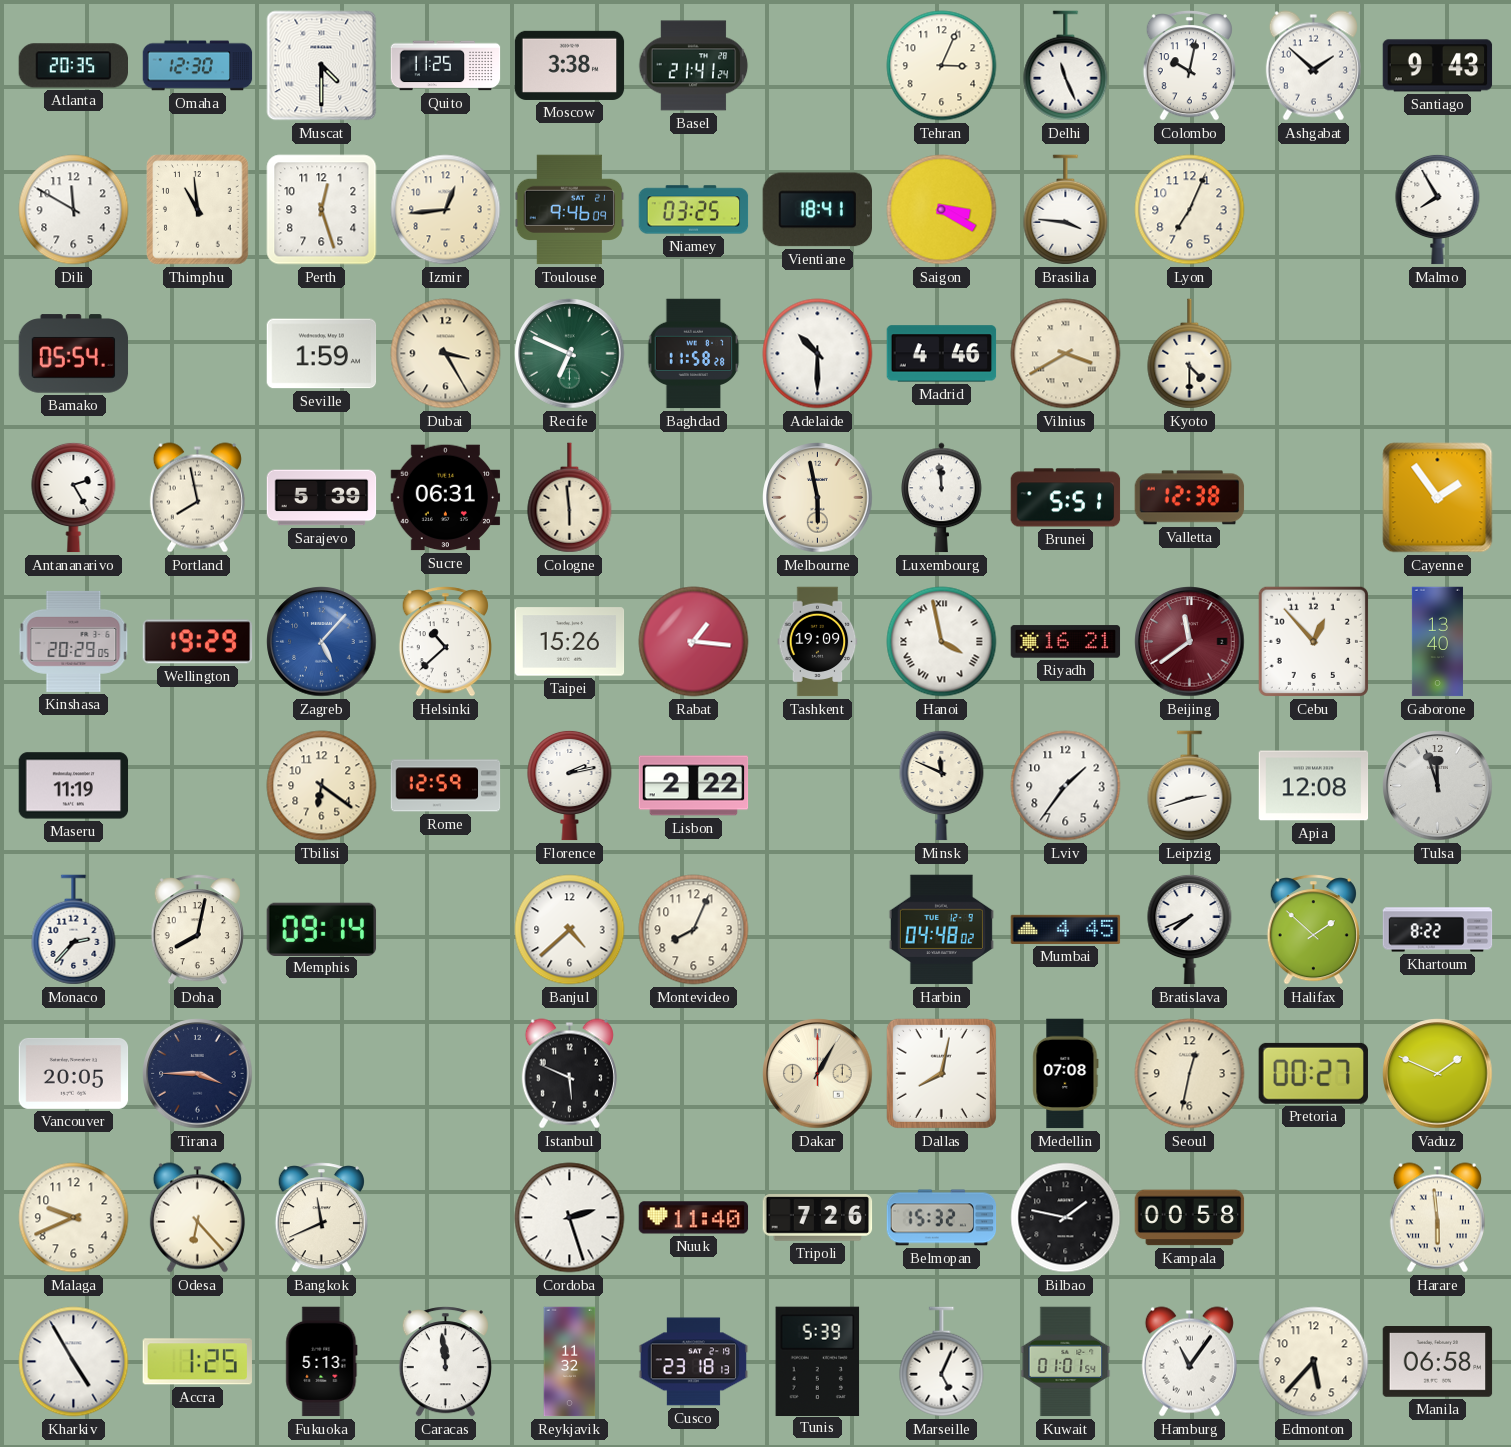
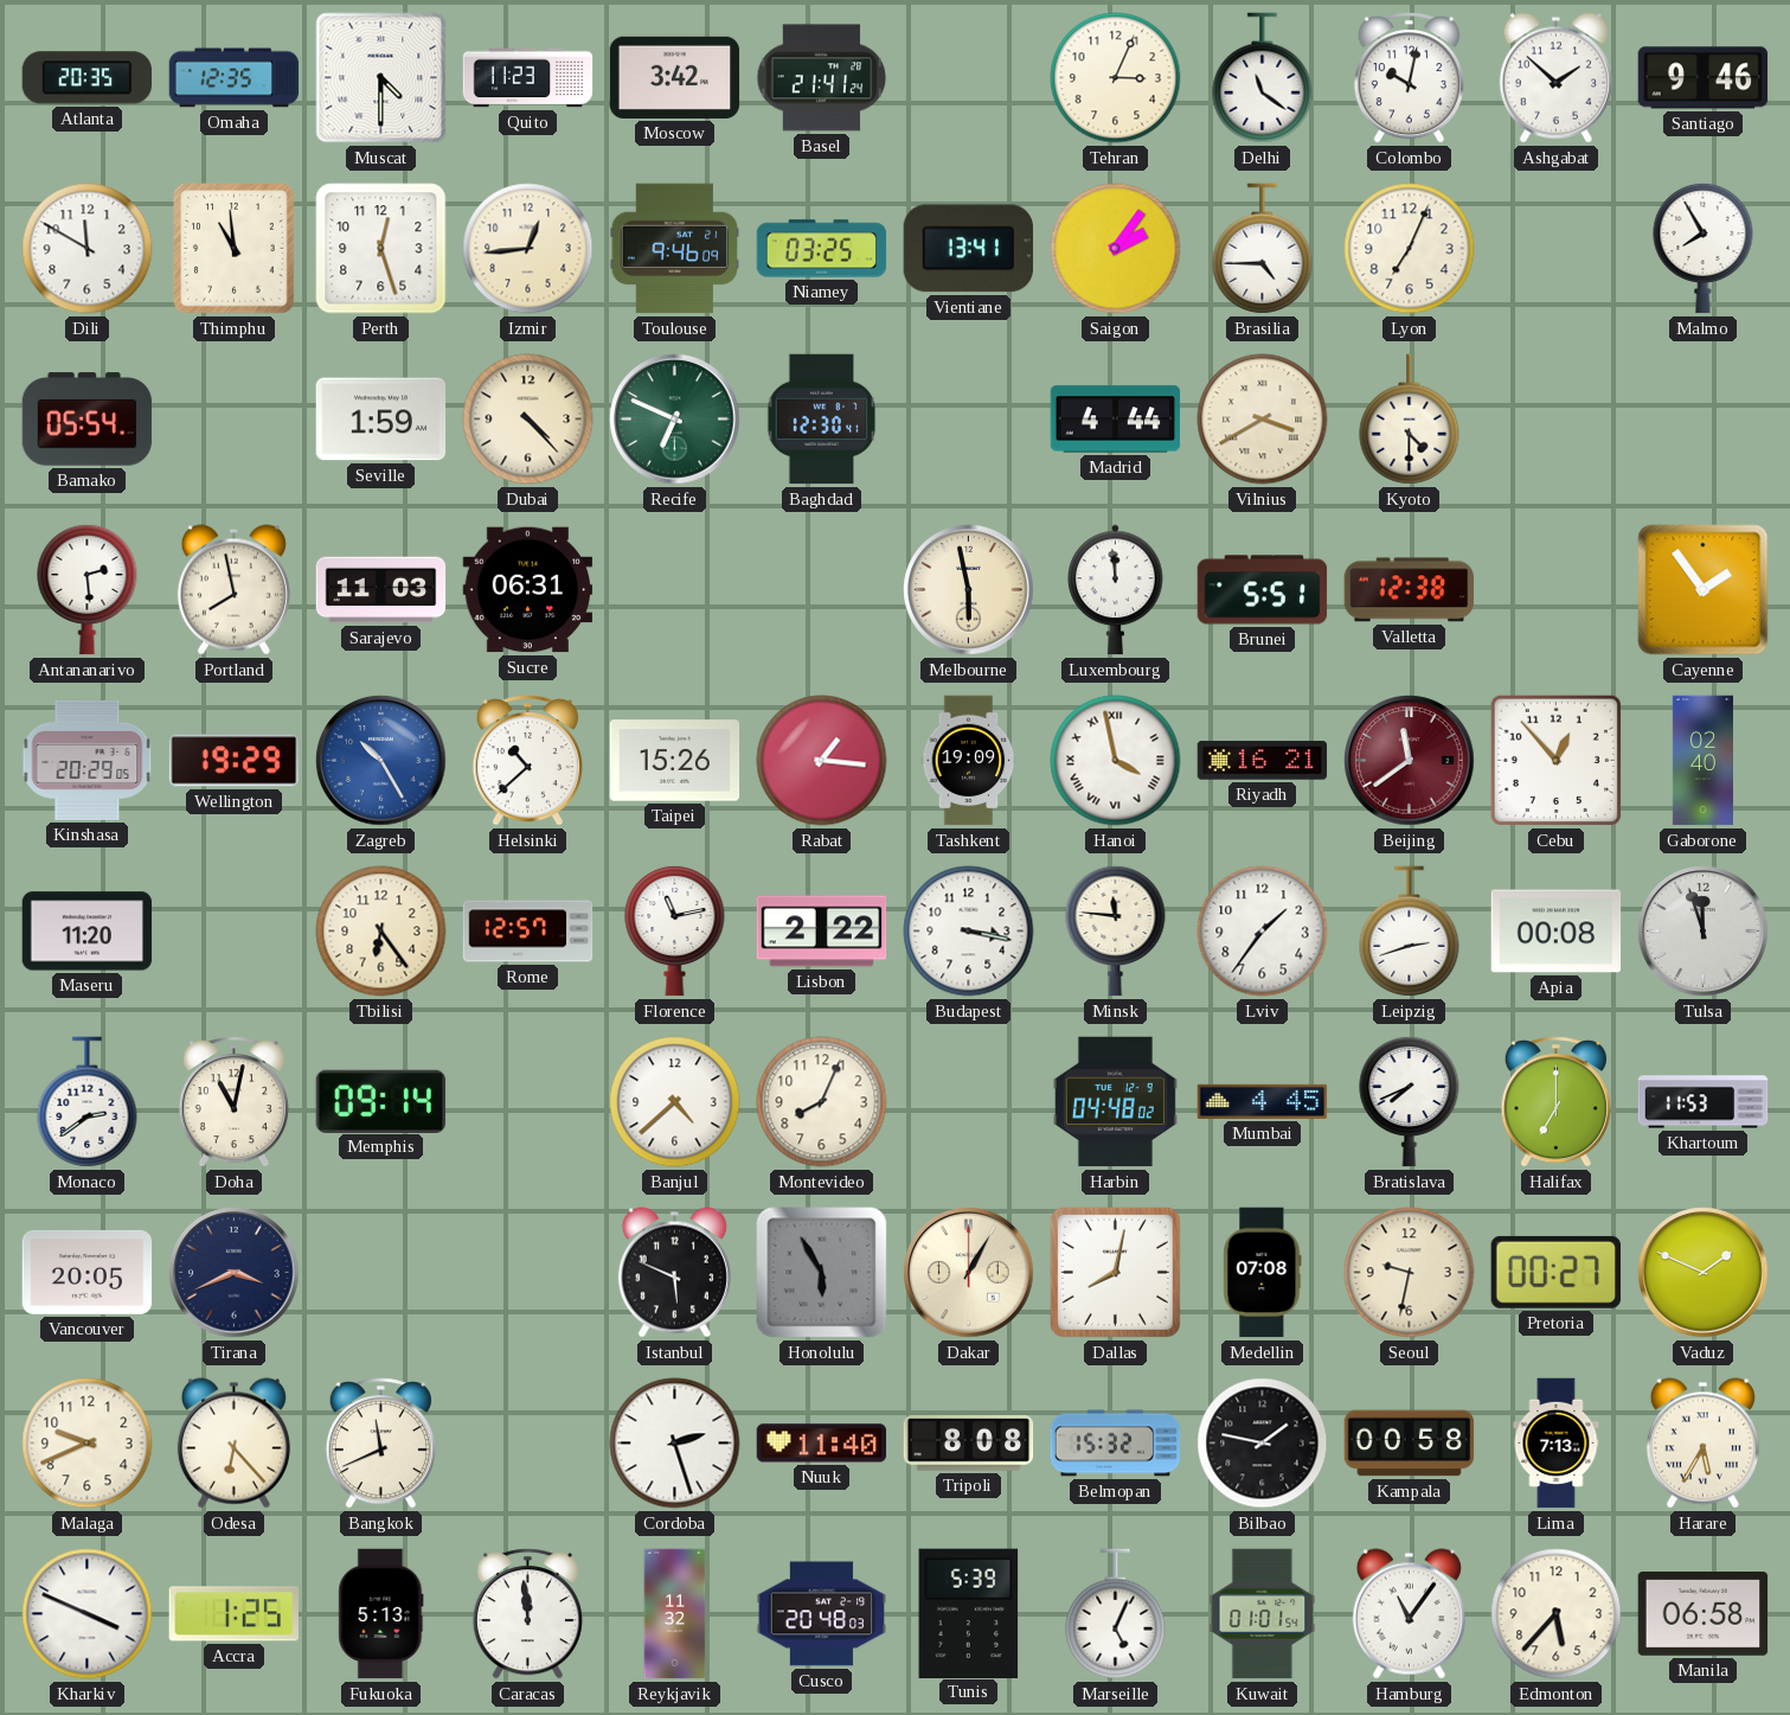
Omaha: 12:30 -> 12:35
Quito: 11:25 -> 11:23
Moscow: 3:38 -> 3:42
Delhi: 11:26 -> 11:21
Santiago: 9:43 -> 9:46
Vientiane: 18:41 -> 13:41
Saigon: 3:20 -> 2:06
Brasilia: 3:46 -> 4:45
Dubai: 3:25 -> 4:23
Baghdad: 11:58 -> 12:30
Adelaide: 10:30 -> none
Madrid: 4:46 -> 4:44
Antananarivo: 2:25 -> 2:29
Sarajevo: 5:39 -> 11:03
Cologne: 5:59 -> none
Zagreb: 5:07 -> 10:25
Gaborone: 13:40 -> 02:40
Maseru: 11:19 -> 11:20
Tbilisi: 6:21 -> 6:24
Rome: 12:59 -> 12:57
Florence: 2:13 -> 11:13
Budapest: none -> 3:17
Minsk: 11:49 -> 11:46
Apia: 12:08 -> 00:08
Monaco: 2:37 -> 2:39
Doha: 8:02 -> 11:02
Halifax: 1:52 -> 7:00
Khartoum: 8:22 -> 11:53
Tirana: 3:45 -> 3:41
Honolulu: none -> 5:55
Seoul: 12:32 -> 9:32
Tripoli: 7:26 -> 8:08
Lima: none -> 7:13
Harare: 5:59 -> 5:35
Kharkiv: 4:55 -> 3:49
Cusco: 23:18 -> 20:48
